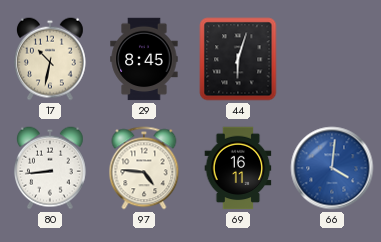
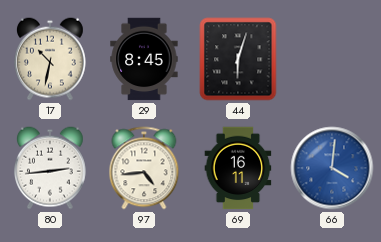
80: 8:44 -> 2:44
97: 4:46 -> 4:44
